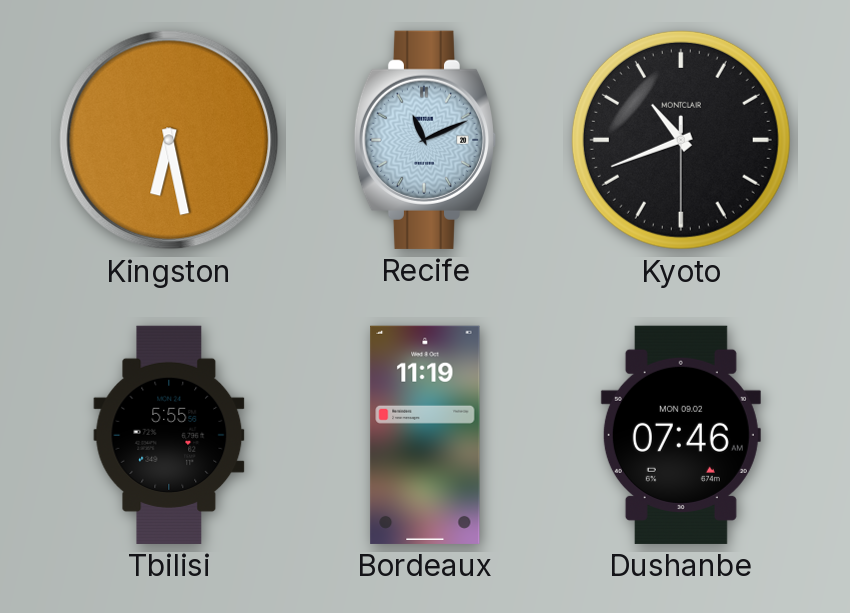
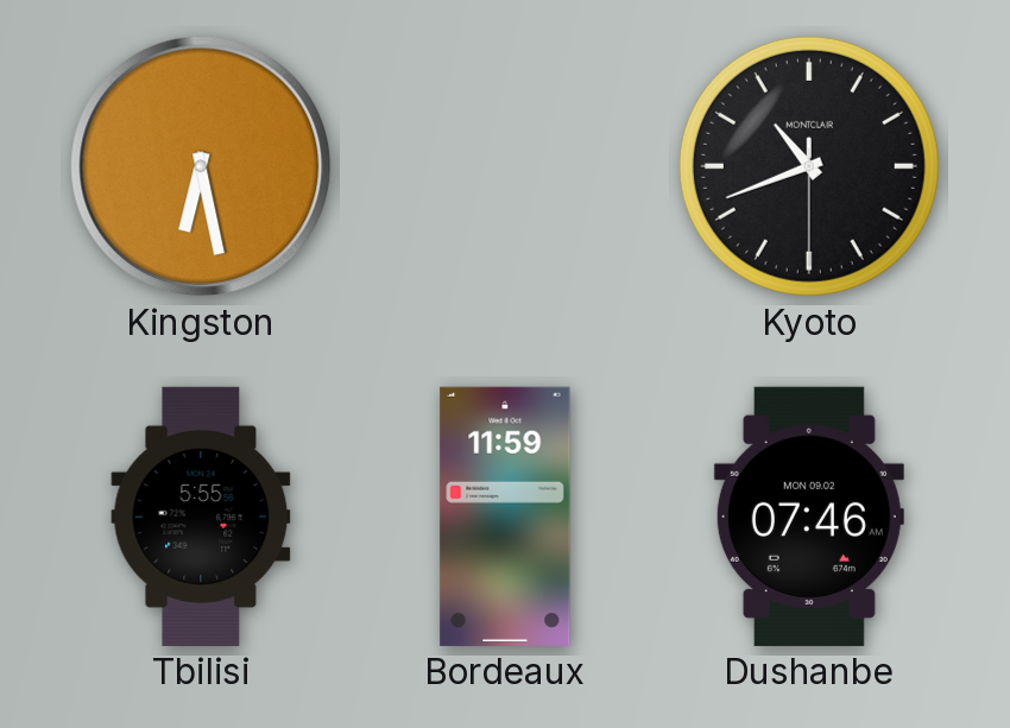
Recife: 11:11 -> none
Bordeaux: 11:19 -> 11:59
